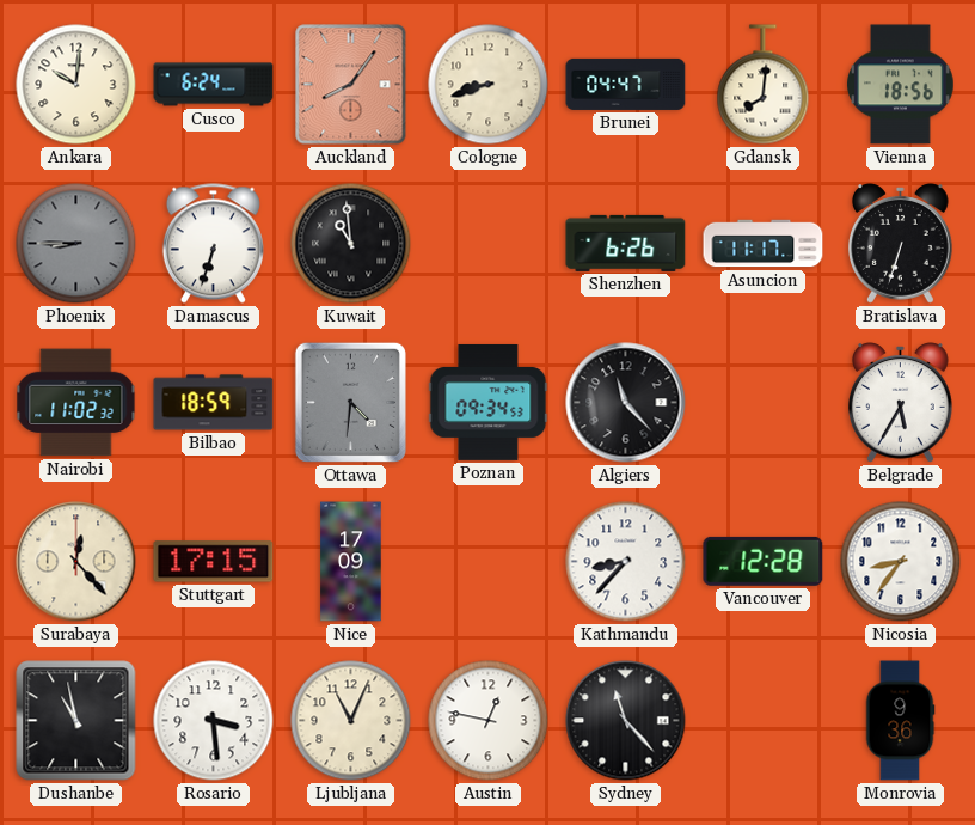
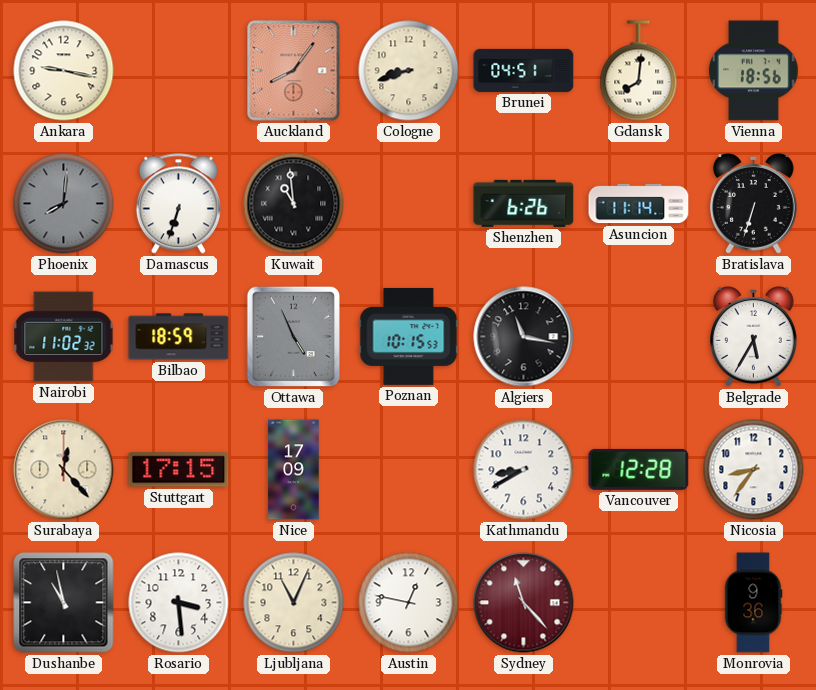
Ankara: 10:01 -> 9:17
Cusco: 6:24 -> none
Brunei: 04:47 -> 04:51
Phoenix: 8:45 -> 8:01
Asuncion: 11:17 -> 11:14
Ottawa: 4:31 -> 4:56
Poznan: 09:34 -> 10:15
Algiers: 11:23 -> 11:17
Kathmandu: 8:37 -> 8:40
Sydney dial: black -> burgundy
